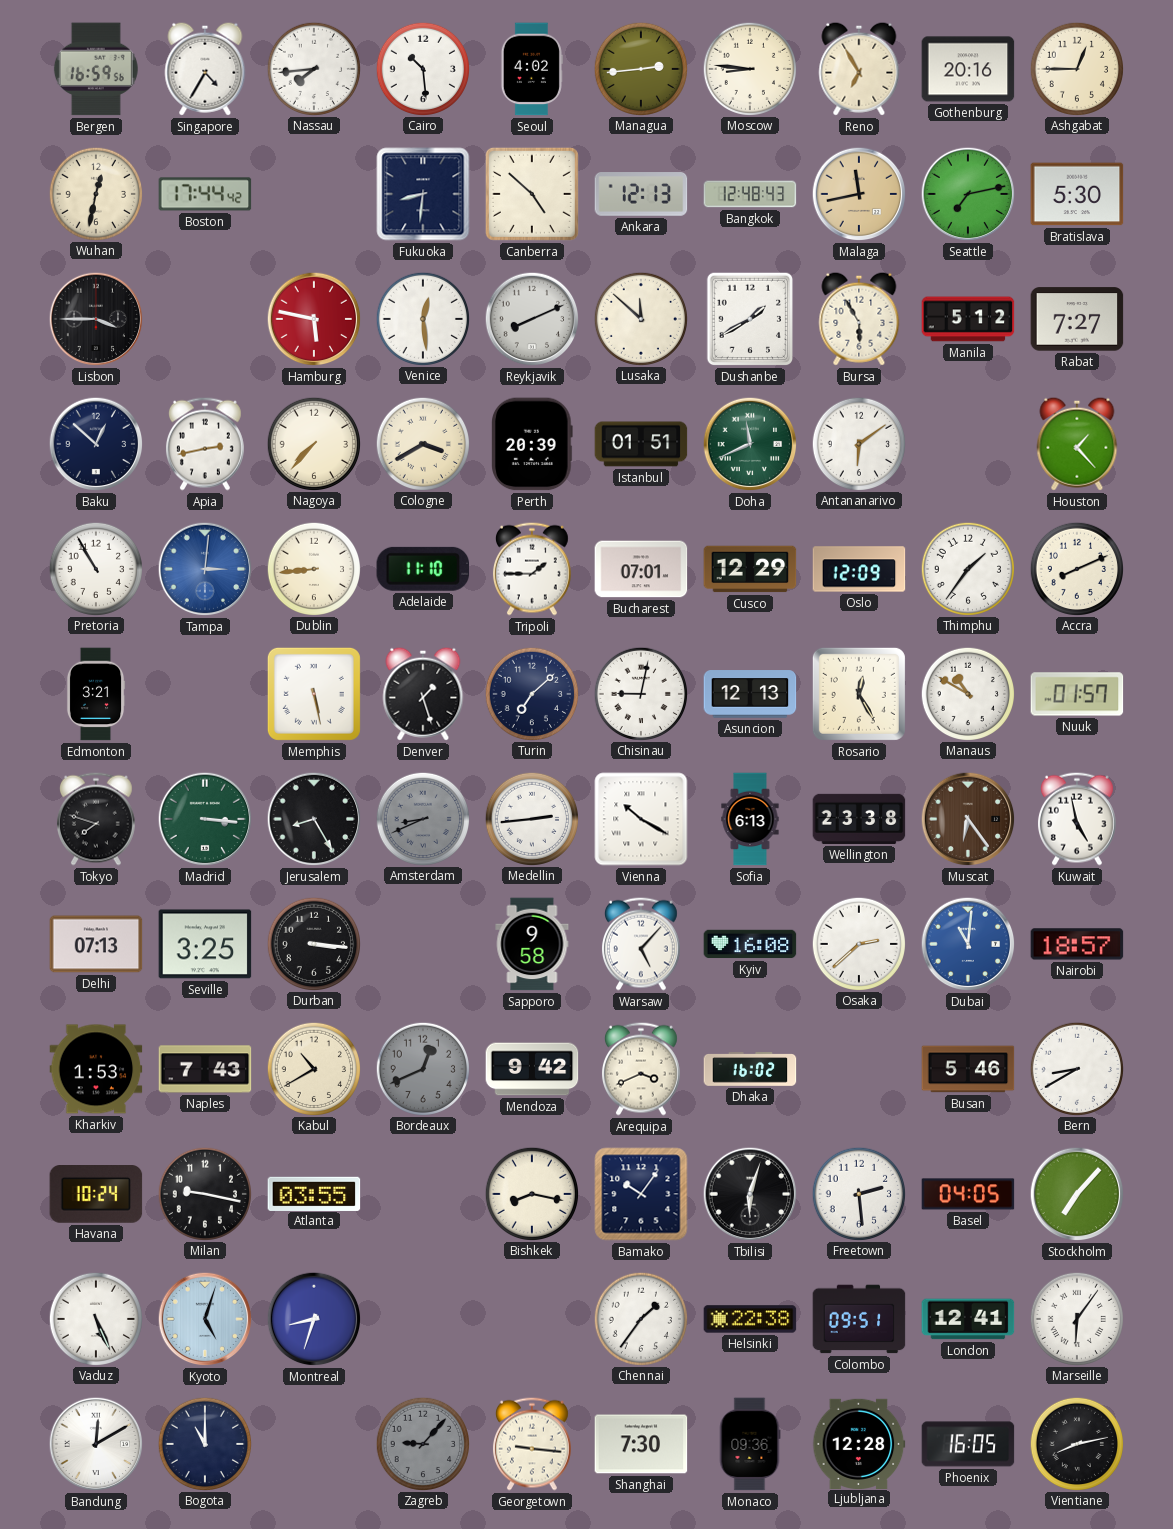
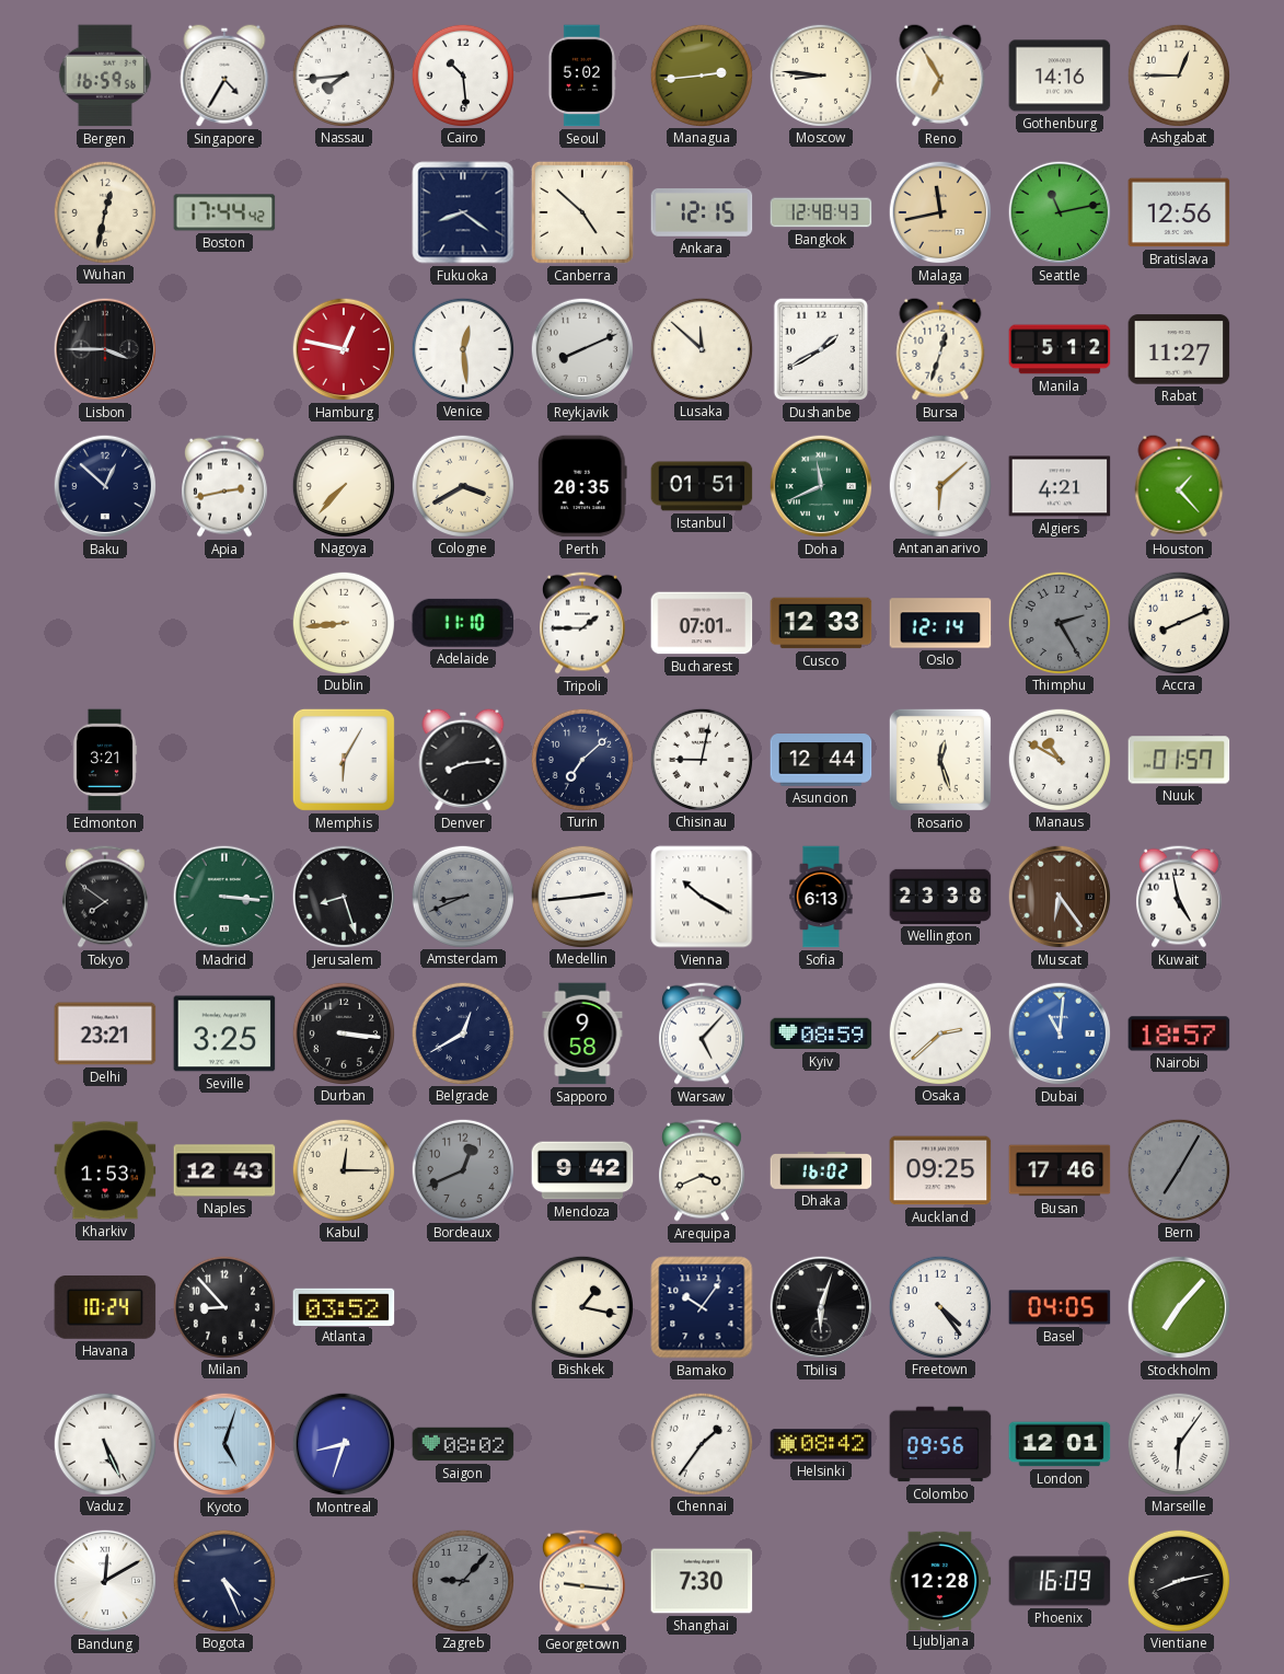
Seoul: 4:02 -> 5:02
Gothenburg: 20:16 -> 14:16
Fukuoka: 8:31 -> 8:21
Ankara: 12:13 -> 12:15
Seattle: 7:13 -> 11:13
Bratislava: 5:30 -> 12:56
Hamburg: 5:47 -> 12:47
Bursa: 5:55 -> 12:33
Rabat: 7:27 -> 11:27
Perth: 20:39 -> 20:35
Antananarivo: 6:09 -> 6:08
Algiers: none -> 4:21
Pretoria: 10:55 -> none
Tampa: 3:01 -> none
Cusco: 12:29 -> 12:33
Oslo: 12:09 -> 12:14
Thimphu: 1:36 -> 2:25
Thimphu dial: white -> grey
Memphis: 5:28 -> 6:05
Denver: 1:27 -> 8:14
Asuncion: 12:13 -> 12:44
Rosario: 12:25 -> 12:27
Tokyo: 7:48 -> 7:51
Jerusalem: 8:25 -> 8:27
Delhi: 07:13 -> 23:21
Belgrade: none -> 12:40
Kyiv: 16:08 -> 08:59
Naples: 7:43 -> 12:43
Kabul: 10:40 -> 12:15
Auckland: none -> 09:25
Busan: 5:46 -> 17:46
Bern: 8:40 -> 7:05
Bern dial: white -> grey
Milan: 9:17 -> 8:53
Atlanta: 03:55 -> 03:52
Bishkek: 8:17 -> 1:17
Freetown: 2:29 -> 4:24
Saigon: none -> 08:02
Helsinki: 22:38 -> 08:42
Colombo: 09:51 -> 09:56
London: 12:41 -> 12:01
Bogota: 11:00 -> 4:26
Monaco: 09:36 -> none
Phoenix: 16:05 -> 16:09
